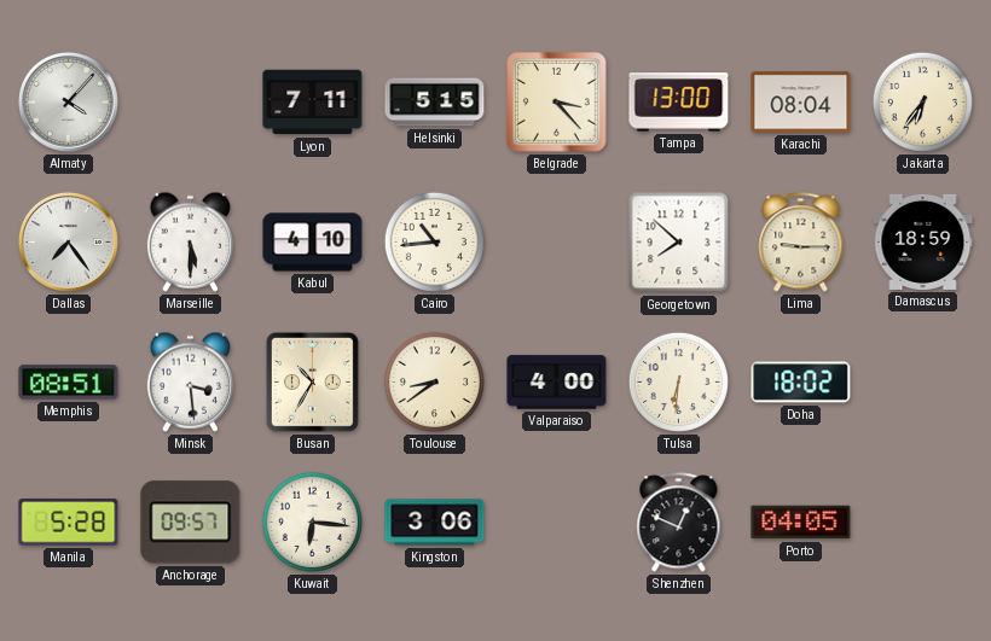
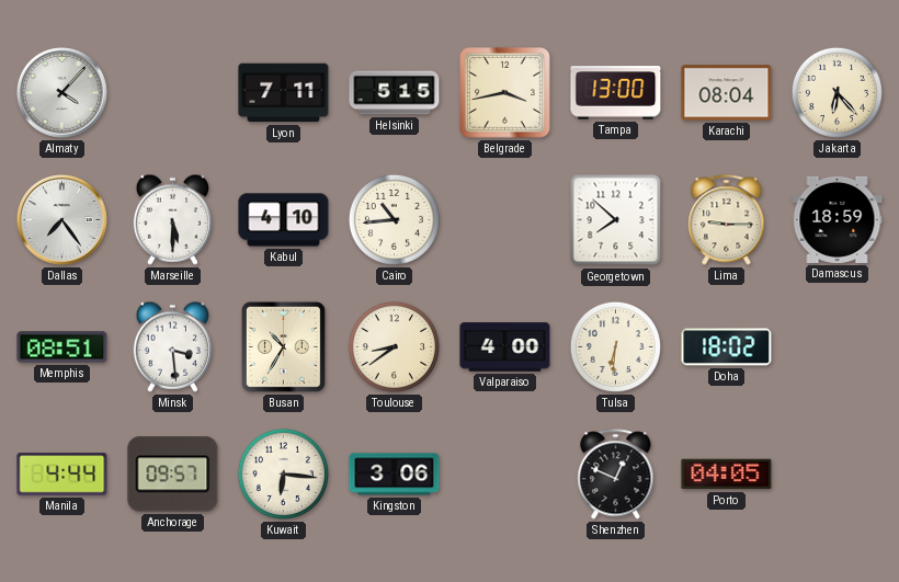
Belgrade: 3:23 -> 3:43
Jakarta: 6:36 -> 6:23
Manila: 5:28 -> 4:44
